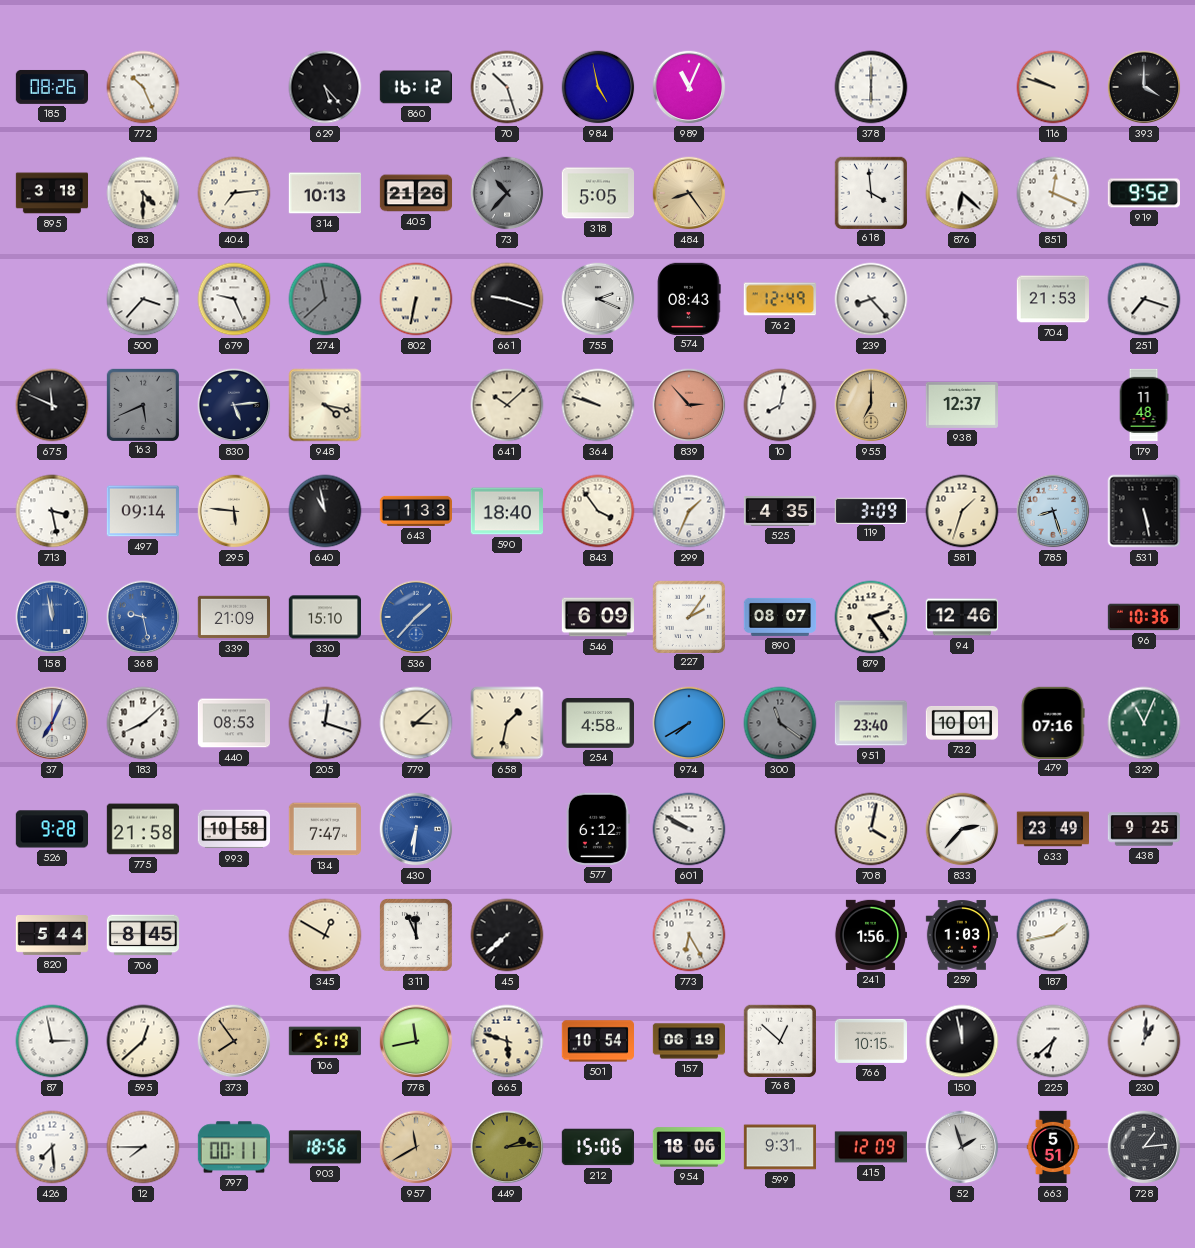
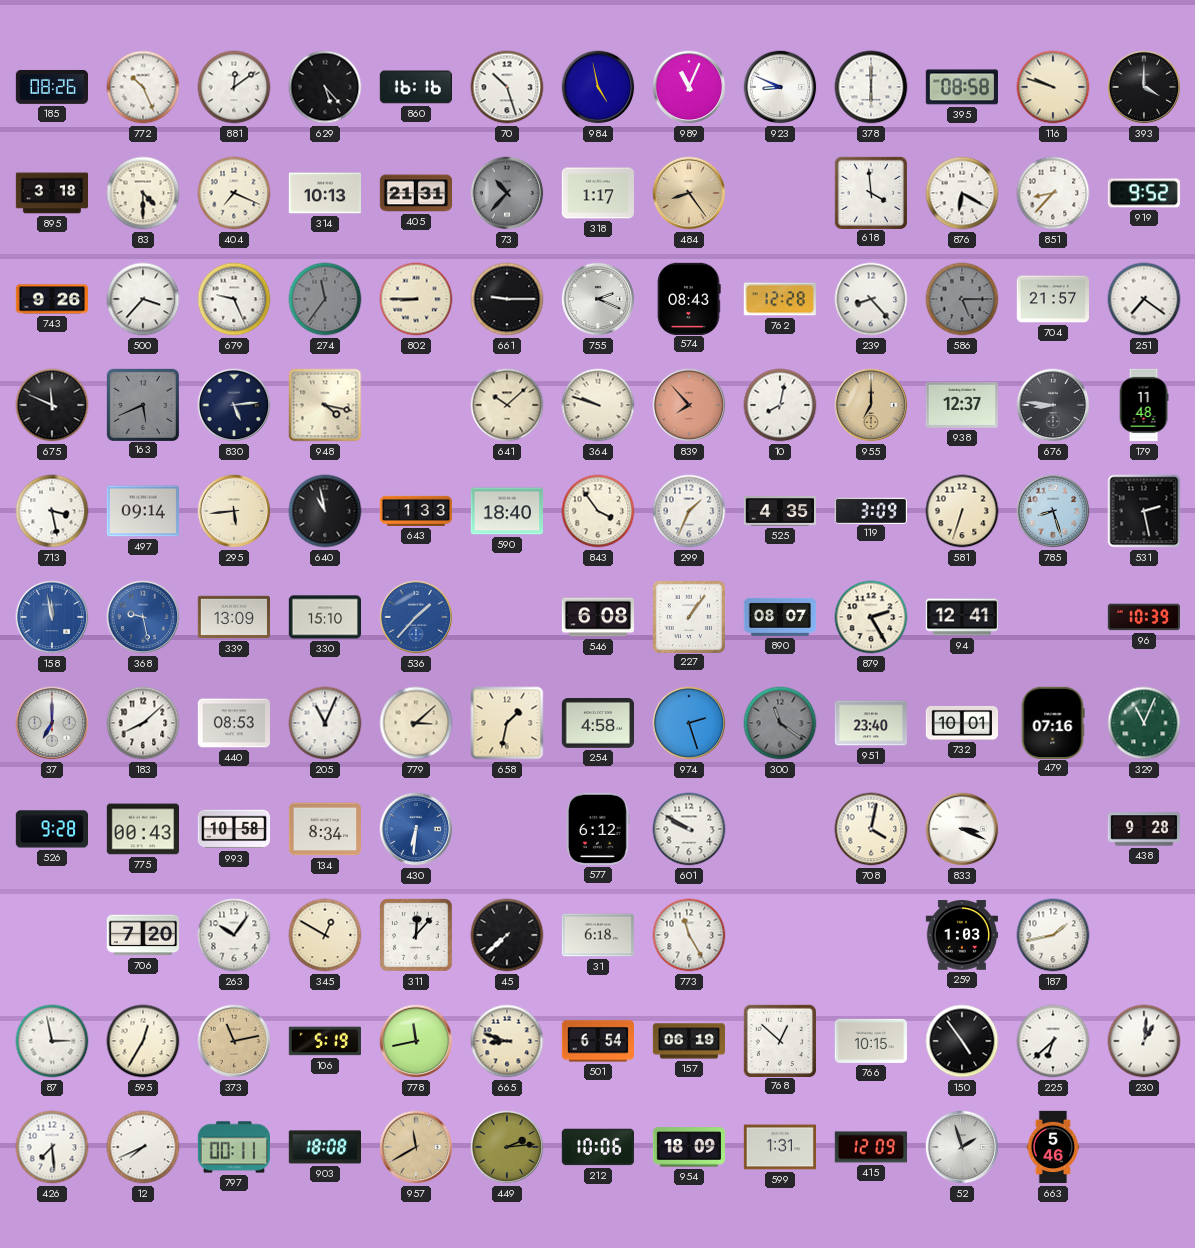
881: none -> 12:09
860: 16:12 -> 16:16
923: none -> 8:49
395: none -> 08:58
404: 7:14 -> 7:19
405: 21:26 -> 21:31
318: 5:05 -> 1:17
876: 6:22 -> 6:20
851: 12:19 -> 8:37
743: none -> 9:26
274: 11:38 -> 11:36
802: 6:32 -> 8:45
661: 9:18 -> 9:15
762: 12:49 -> 12:28
586: none -> 5:15
704: 21:53 -> 21:57
251: 7:18 -> 7:21
839: 2:53 -> 7:53
676: none -> 8:46
295: 5:46 -> 5:44
581: 1:33 -> 6:33
531: 5:28 -> 2:28
339: 21:09 -> 13:09
546: 6:09 -> 6:08
227: 2:06 -> 1:06
879: 2:24 -> 2:25
94: 12:46 -> 12:41
96: 10:36 -> 10:39
37: 7:04 -> 7:00
205: 12:18 -> 11:04
974: 7:40 -> 2:27
775: 21:58 -> 00:43
134: 7:47 -> 8:34
833: 2:37 -> 3:19
633: 23:49 -> none
438: 9:25 -> 9:28
820: 5:44 -> none
706: 8:45 -> 7:20
263: none -> 10:06
311: 11:56 -> 12:07
31: none -> 6:18
773: 6:25 -> 11:25
241: 1:56 -> none
595: 12:38 -> 12:35
373: 7:54 -> 11:13
665: 5:48 -> 8:48
501: 10:54 -> 6:54
150: 11:58 -> 4:54
12: 7:45 -> 7:41
903: 18:56 -> 18:08
212: 15:06 -> 10:06
954: 18:06 -> 18:09
599: 9:31 -> 1:31
663: 5:51 -> 5:46
728: 1:14 -> none
